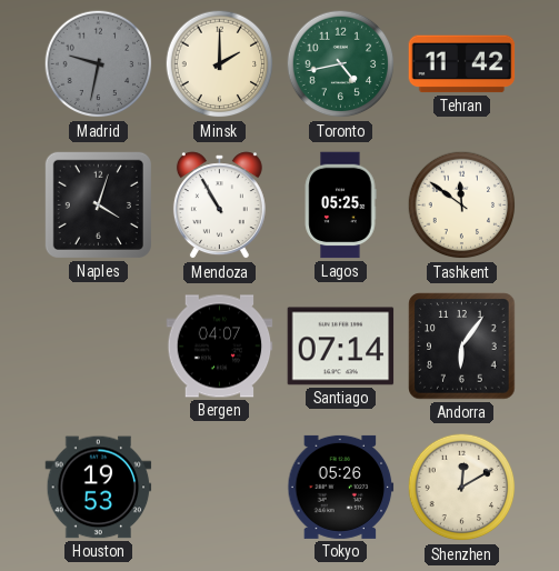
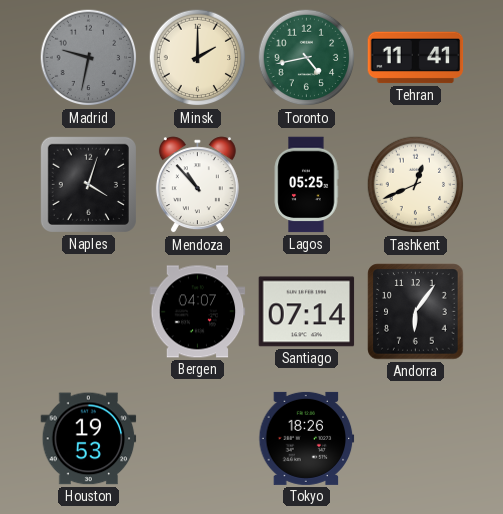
Tehran: 11:42 -> 11:41
Mendoza: 10:55 -> 10:53
Tashkent: 11:51 -> 12:41
Tokyo: 05:26 -> 18:26
Shenzhen: 12:10 -> none
